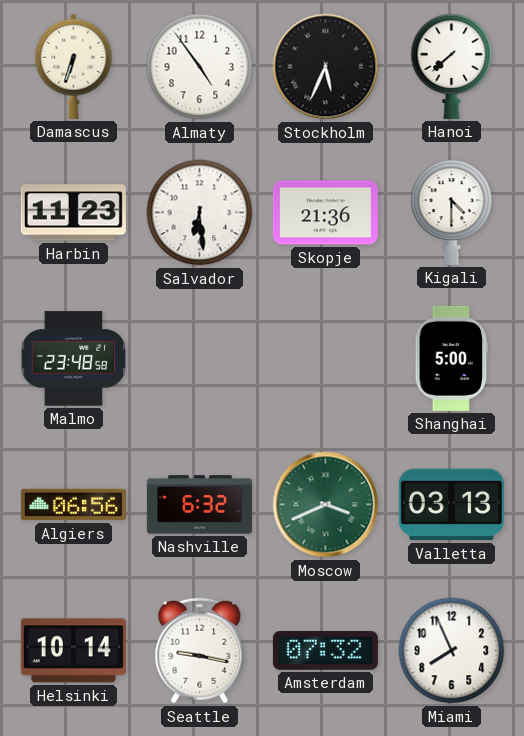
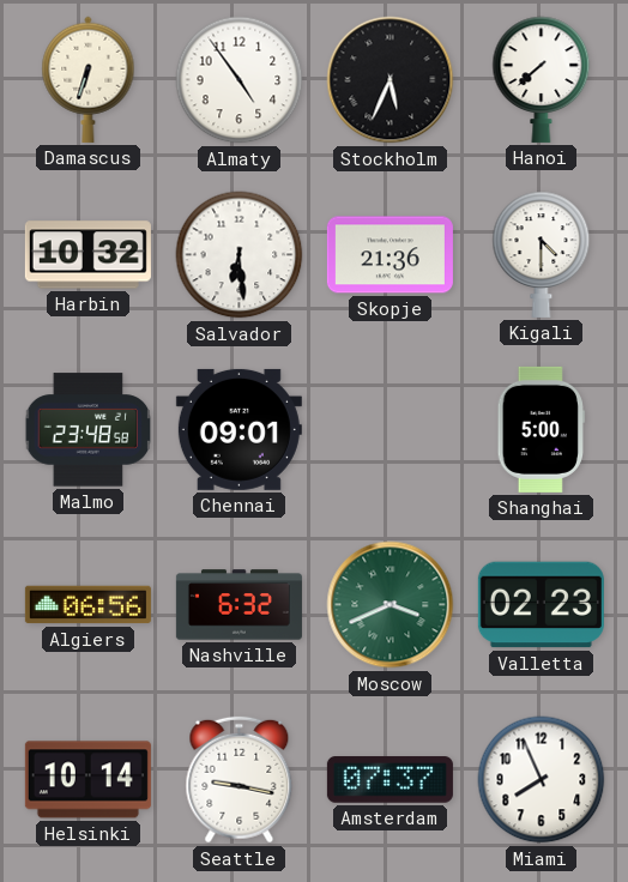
Harbin: 11:23 -> 10:32
Chennai: none -> 09:01
Valletta: 03:13 -> 02:23
Amsterdam: 07:32 -> 07:37
